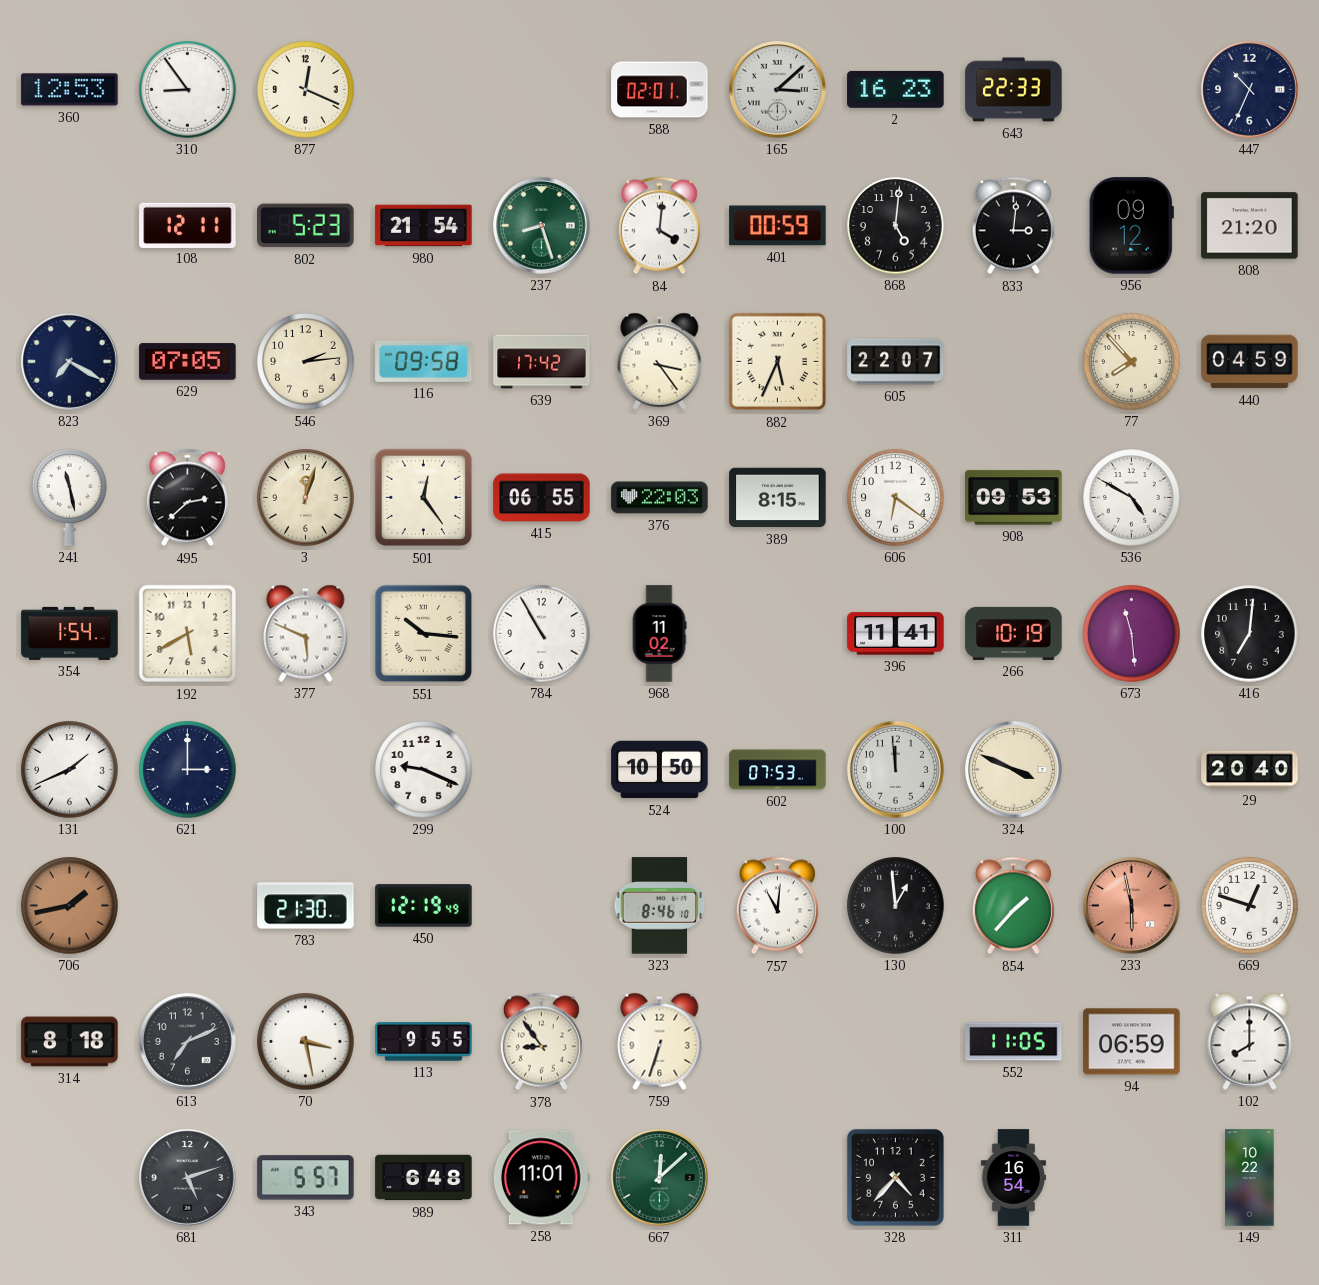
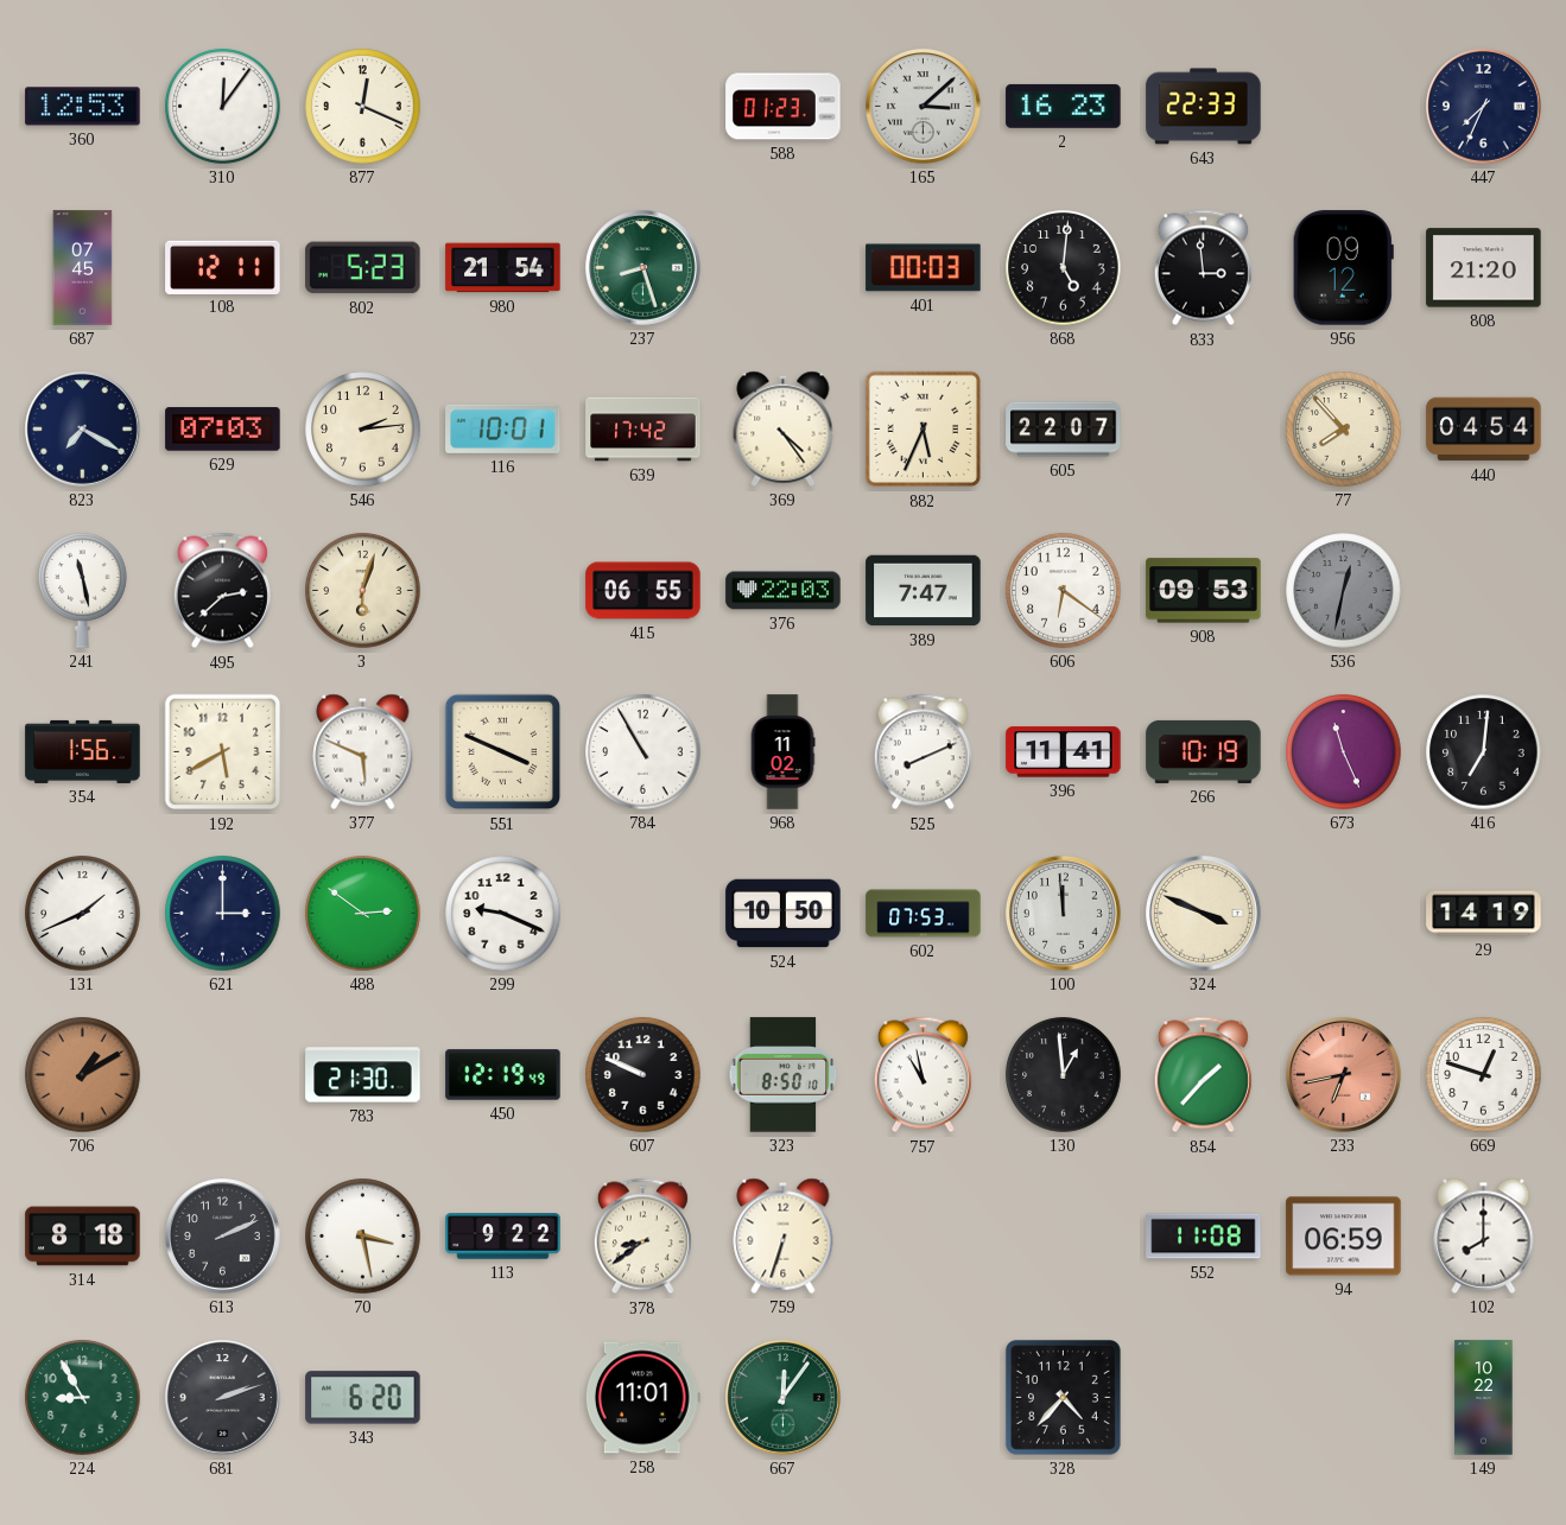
310: 8:54 -> 12:06
588: 02:01 -> 01:23
447: 10:34 -> 7:34
687: none -> 07:45
84: 4:01 -> none
401: 00:59 -> 00:03
833: 3:01 -> 2:59
629: 07:05 -> 07:03
116: 09:58 -> 10:01
369: 3:24 -> 4:24
440: 04:59 -> 04:54
3: 12:03 -> 6:03
501: 12:24 -> none
389: 8:15 -> 7:47
536: 4:50 -> 12:32
536 dial: white -> grey
354: 1:54 -> 1:56
551: 10:16 -> 3:49
525: none -> 8:11
673: 11:29 -> 11:26
488: none -> 2:51
29: 20:40 -> 14:19
706: 1:43 -> 1:10
607: none -> 9:49
323: 8:46 -> 8:50
757: 11:01 -> 10:58
233: 5:58 -> 6:43
613: 7:11 -> 2:11
113: 9:55 -> 9:22
378: 8:54 -> 8:39
552: 11:05 -> 11:08
224: none -> 8:55
681: 5:12 -> 2:12
343: 5:57 -> 6:20
989: 6:48 -> none
667: 12:08 -> 12:06
311: 16:54 -> none
